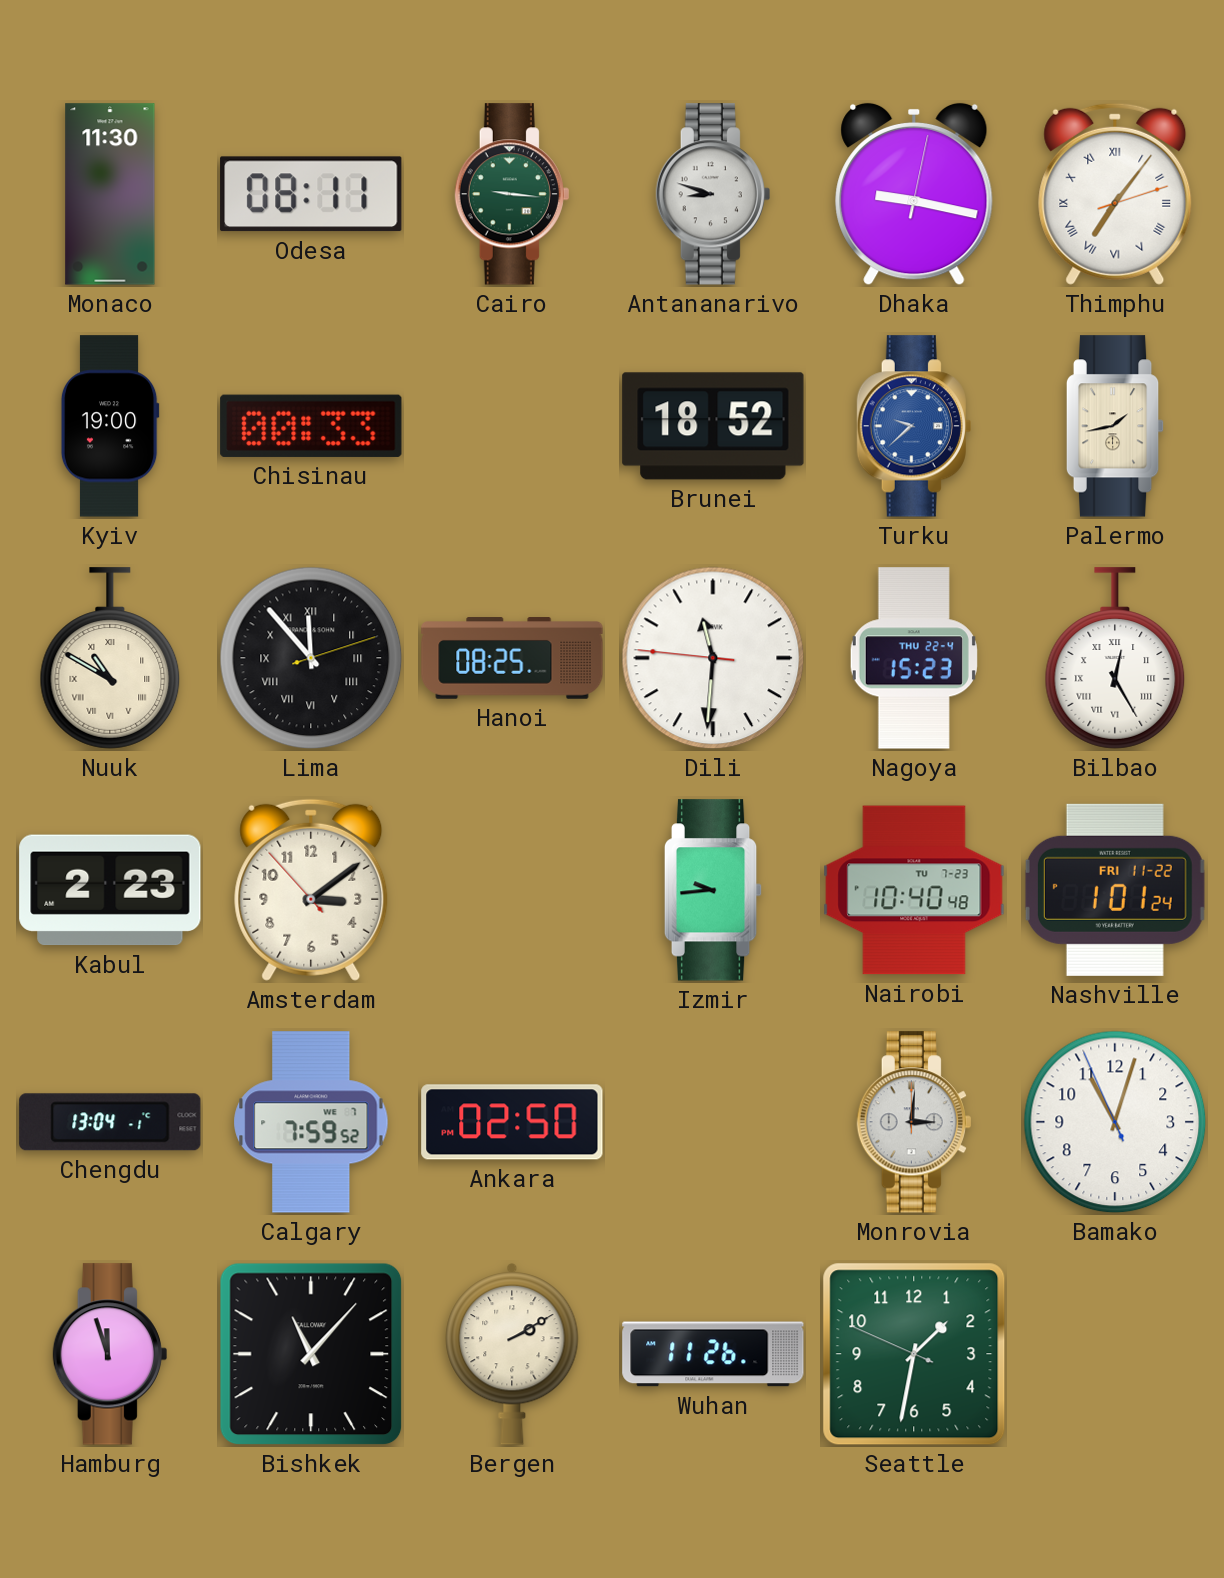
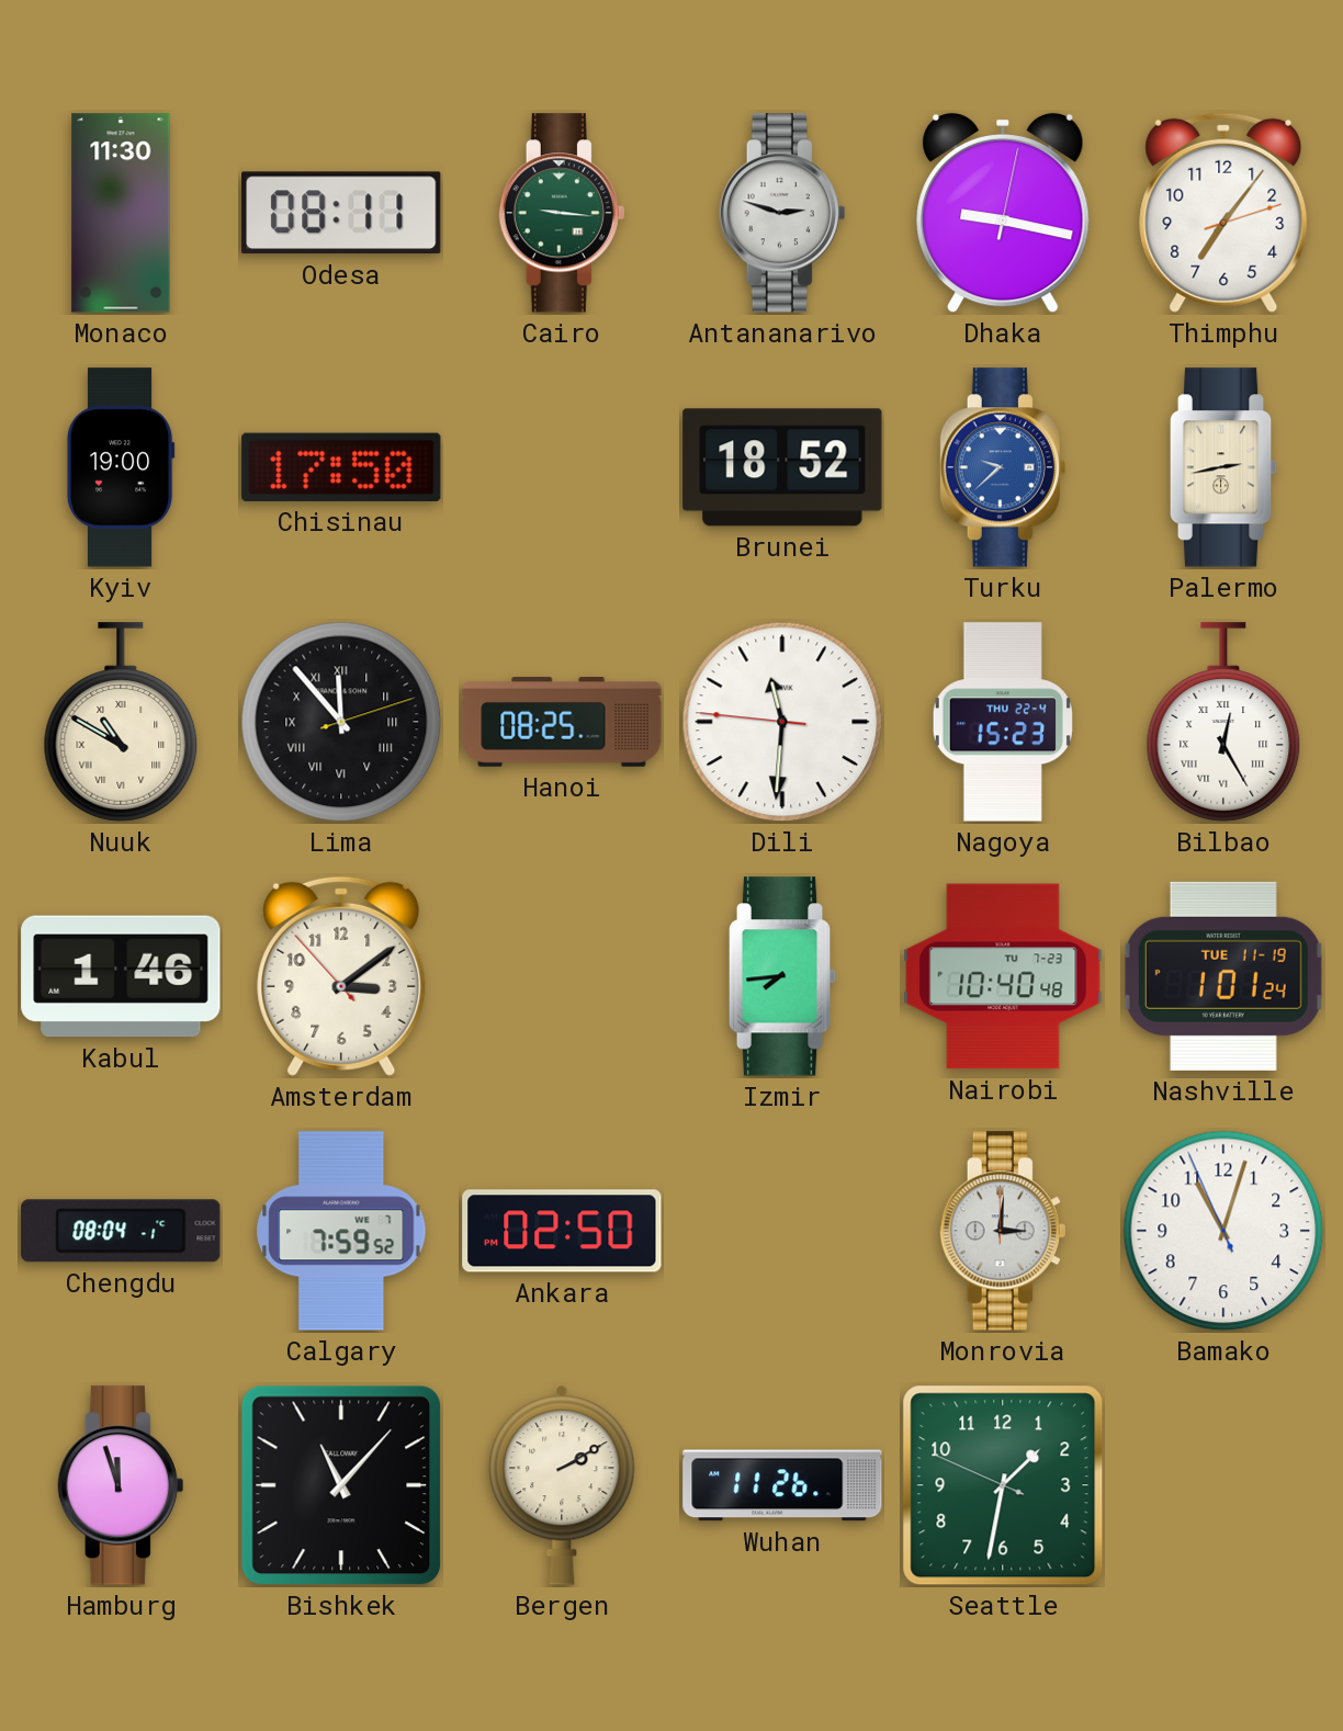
Antananarivo: 8:48 -> 2:48
Thimphu numerals: Roman -> Arabic
Chisinau: 00:33 -> 17:50
Palermo: 1:43 -> 2:43
Kabul: 2:23 -> 1:46
Izmir: 9:44 -> 7:44
Nashville date: FRI 11-22 -> TUE 11-19
Chengdu: 13:04 -> 08:04
